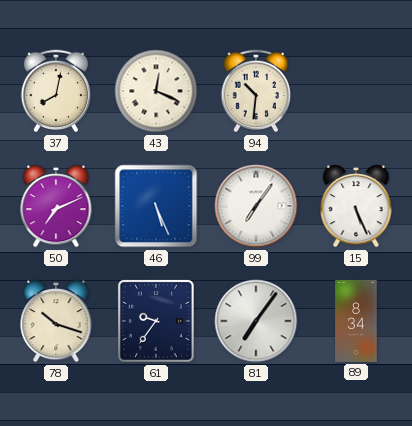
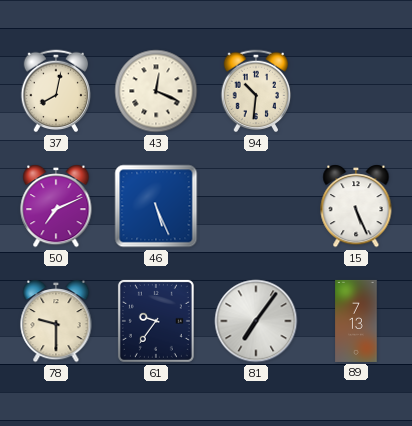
99: 7:06 -> none
78: 10:18 -> 9:30
89: 8:34 -> 7:13
